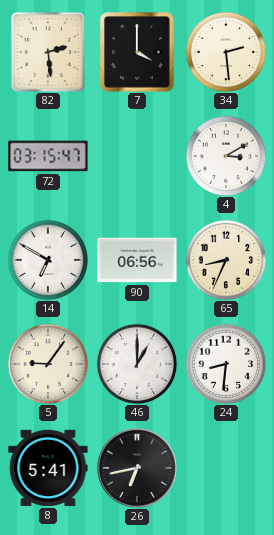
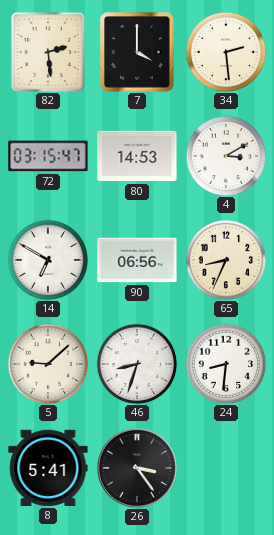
80: none -> 14:53
5: 9:06 -> 9:08
46: 1:00 -> 8:33
26: 6:43 -> 3:24
